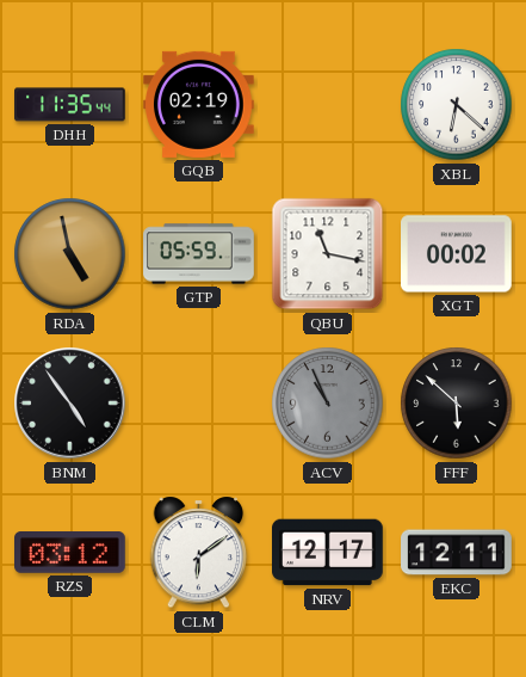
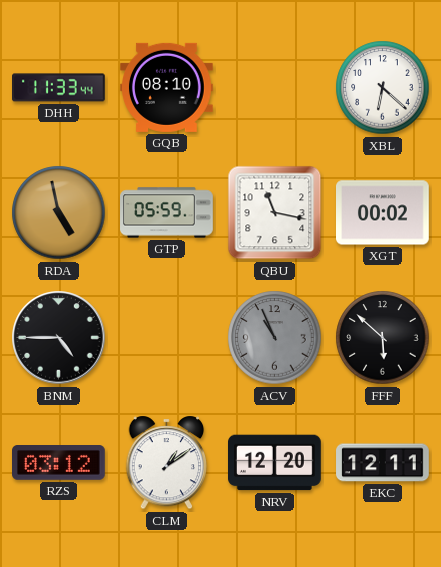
DHH: 11:35 -> 11:33
GQB: 02:19 -> 08:10
BNM: 4:54 -> 4:45
CLM: 6:09 -> 1:09
NRV: 12:17 -> 12:20
